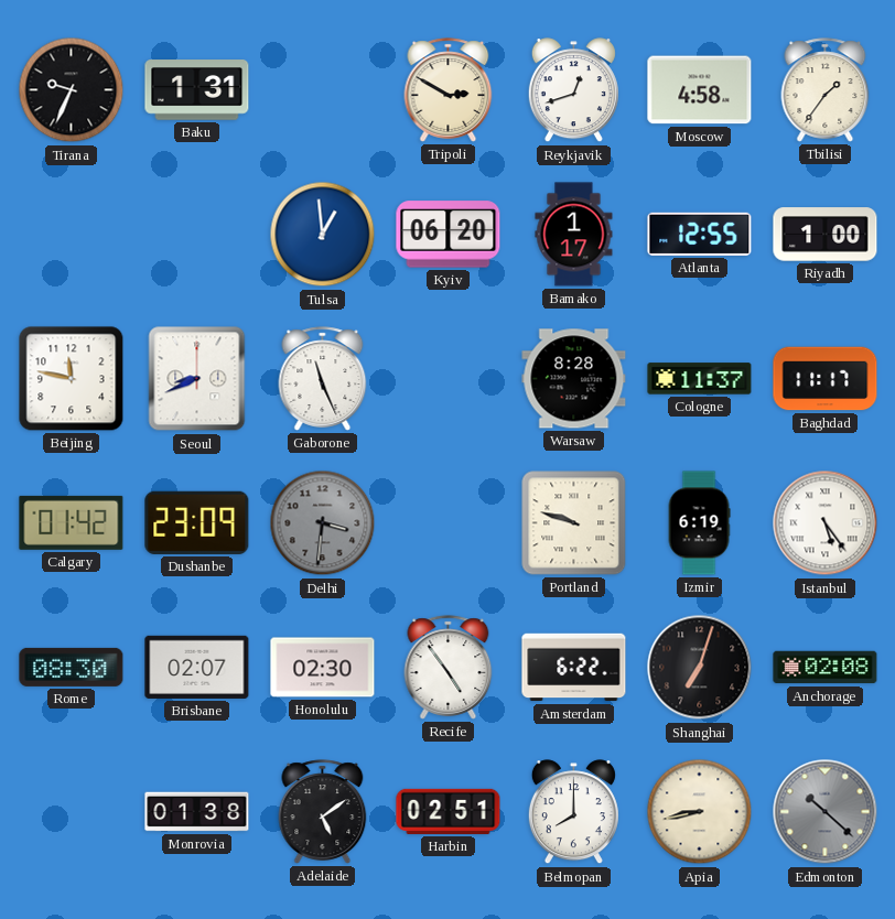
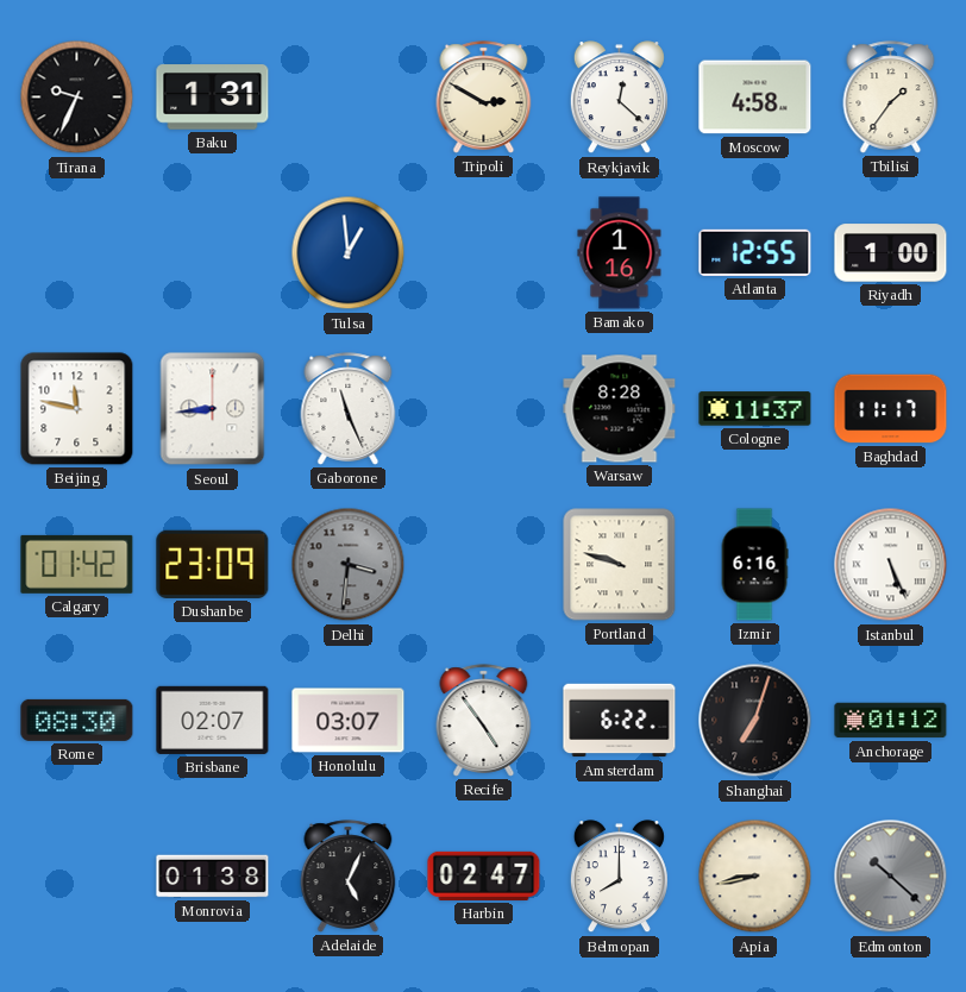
Reykjavik: 12:42 -> 12:22
Kyiv: 06:20 -> none
Bamako: 1:17 -> 1:16
Seoul: 8:41 -> 8:44
Izmir: 6:19 -> 6:16
Istanbul: 5:24 -> 5:26
Honolulu: 02:30 -> 03:07
Anchorage: 02:08 -> 01:12
Adelaide: 5:09 -> 5:04
Harbin: 02:51 -> 02:47
